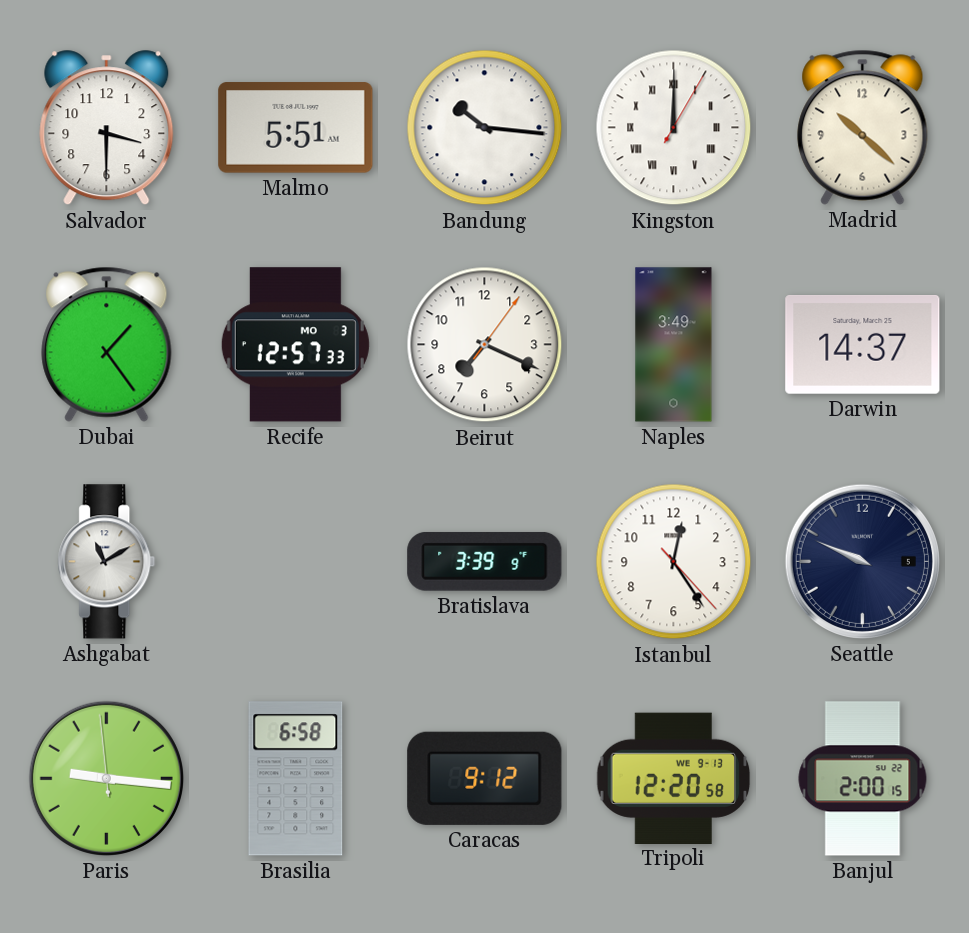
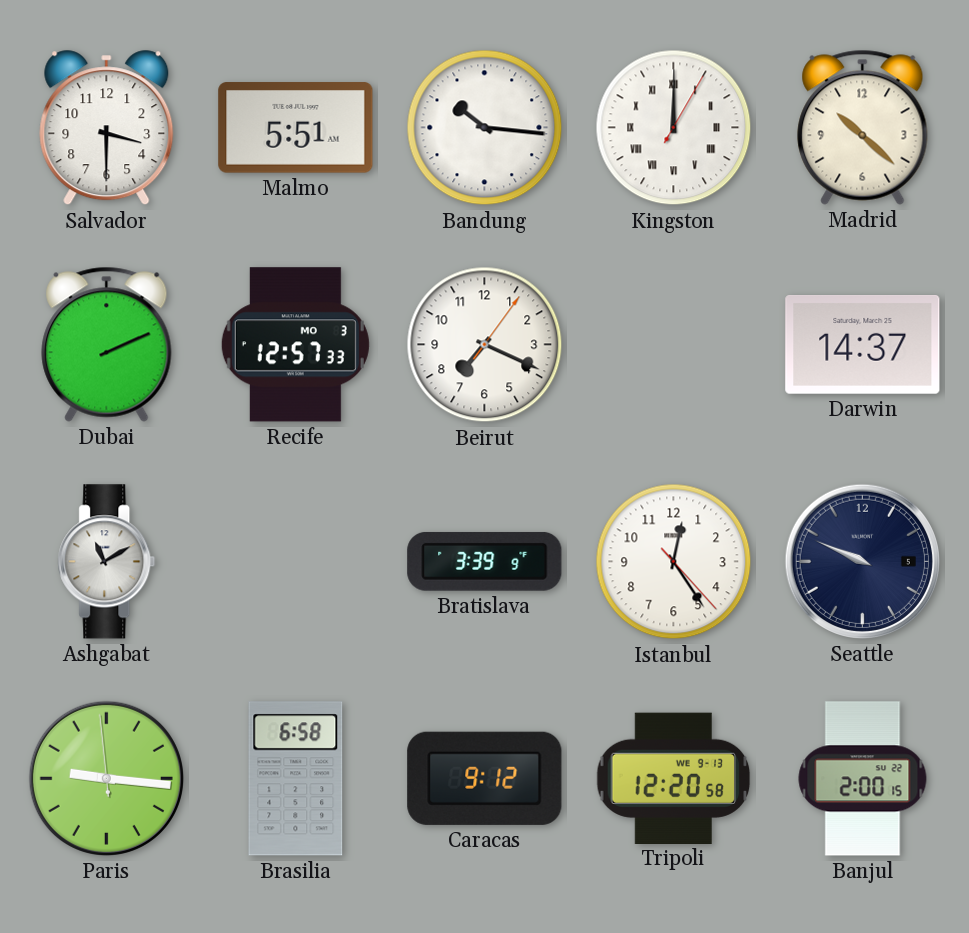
Dubai: 1:24 -> 2:11
Naples: 3:49 -> none
